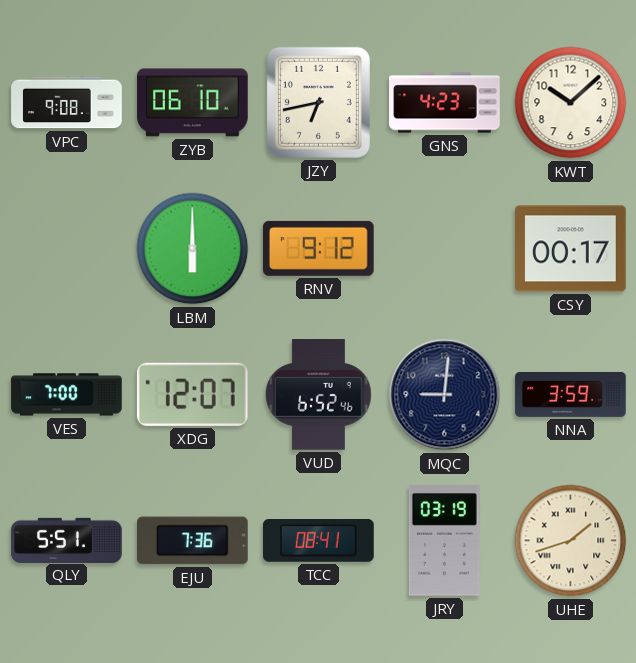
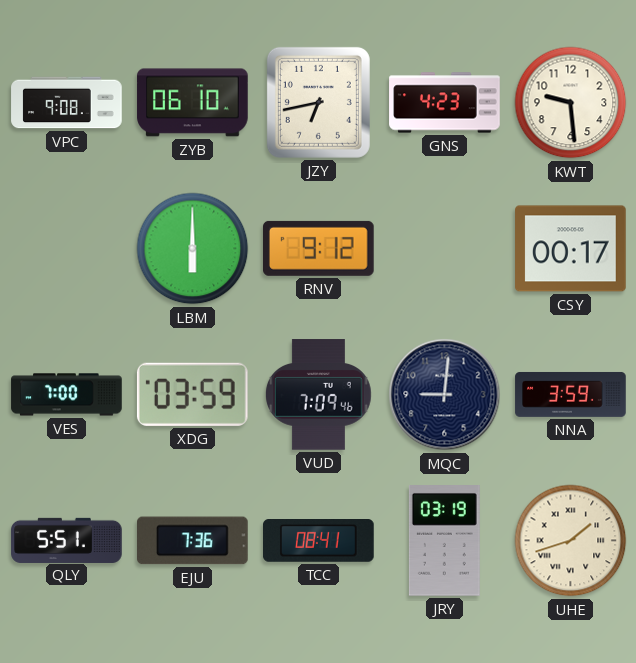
KWT: 10:08 -> 9:29
XDG: 12:07 -> 03:59
VUD: 6:52 -> 7:09
